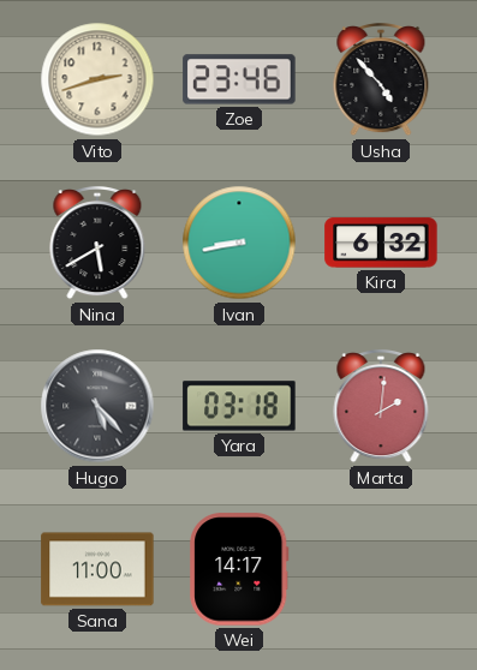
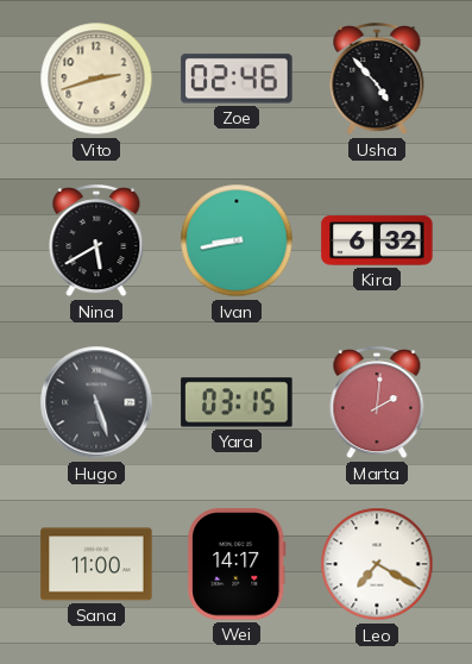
Zoe: 23:46 -> 02:46
Hugo: 5:23 -> 5:27
Yara: 03:18 -> 03:15
Leo: none -> 7:20
